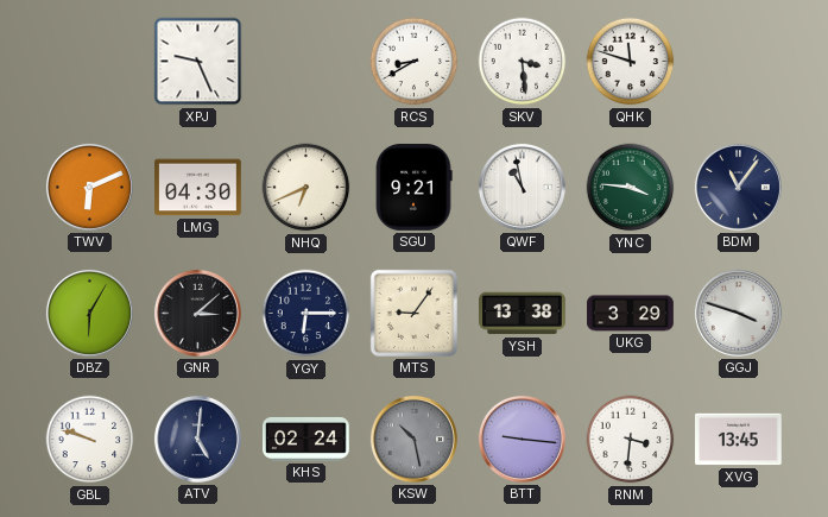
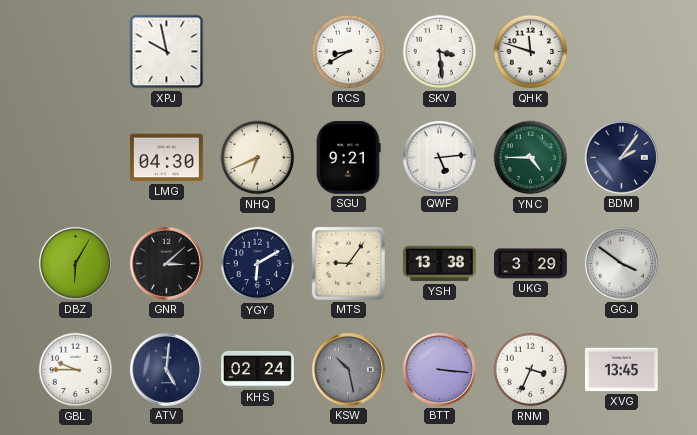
XPJ: 9:26 -> 9:58
TWV: 6:11 -> none
QWF: 10:58 -> 5:14
YNC: 3:46 -> 4:45
BDM: 11:06 -> 2:06
YGY: 6:15 -> 6:10
GGJ: 3:48 -> 3:51
GBL: 9:48 -> 9:45
BTT: 9:16 -> 3:16
RNM: 3:31 -> 3:34
